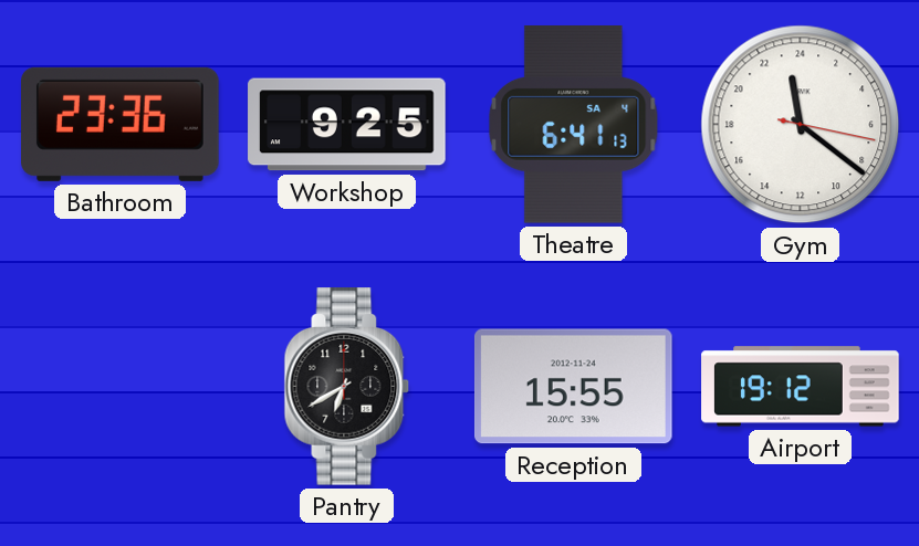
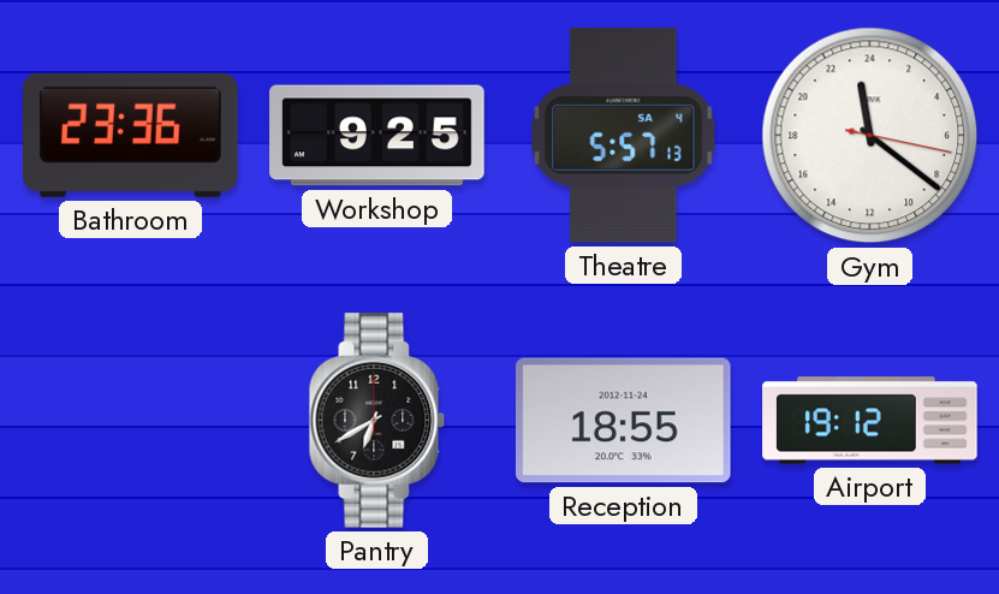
Theatre: 6:41 -> 5:57
Reception: 15:55 -> 18:55
